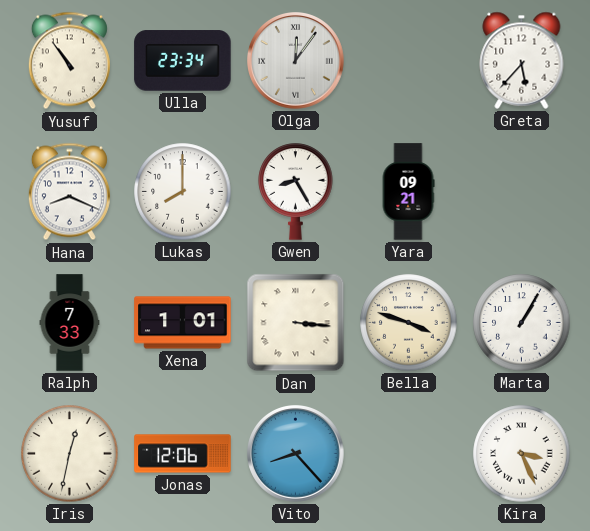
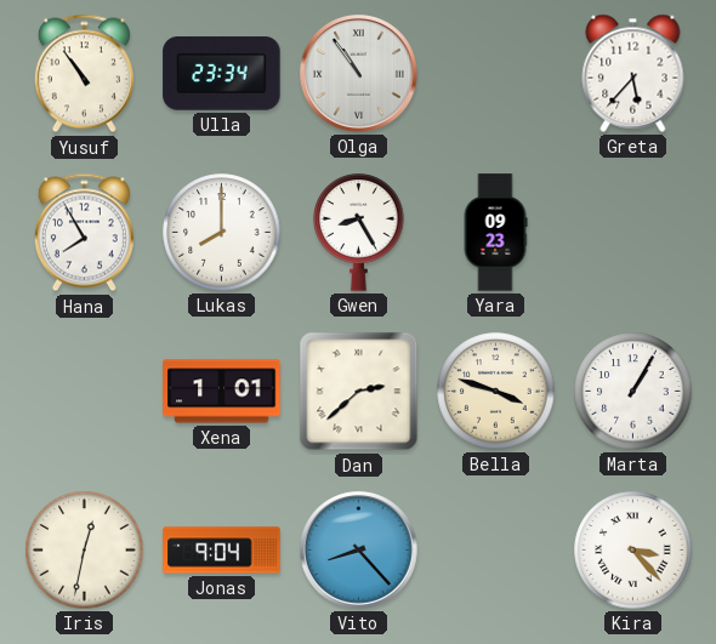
Olga: 12:06 -> 10:54
Hana: 8:19 -> 7:55
Yara: 09:21 -> 09:23
Ralph: 7:33 -> none
Dan: 3:16 -> 2:38
Jonas: 12:06 -> 9:04
Kira: 3:26 -> 3:23
